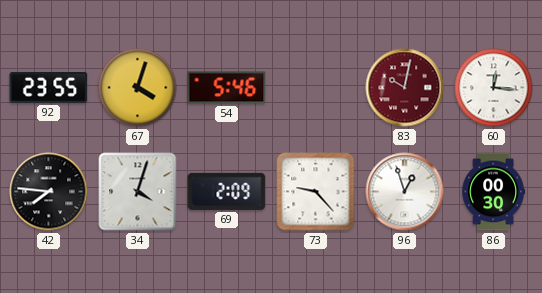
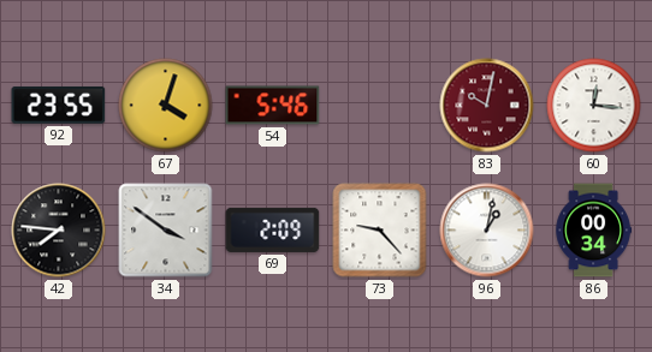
34: 4:03 -> 3:51
96: 12:57 -> 1:02
86: 00:30 -> 00:34
